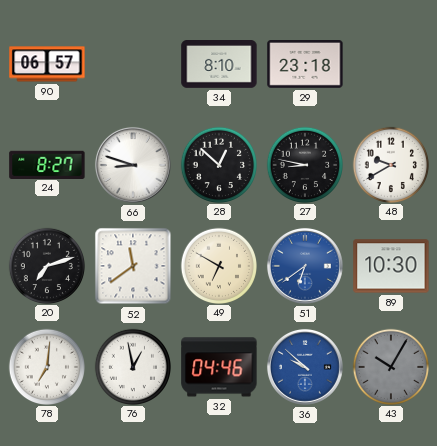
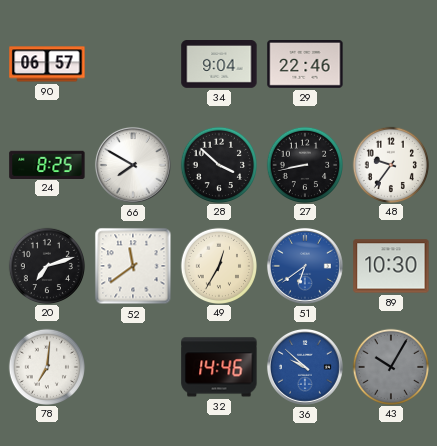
34: 8:10 -> 9:04
29: 23:18 -> 22:46
24: 8:27 -> 8:25
66: 8:48 -> 7:50
28: 12:52 -> 3:52
27: 8:47 -> 8:43
48: 9:40 -> 9:36
49: 6:50 -> 12:35
76: 12:58 -> none
32: 04:46 -> 14:46
